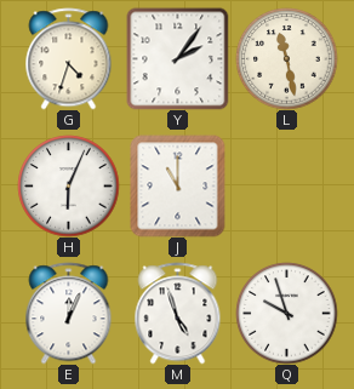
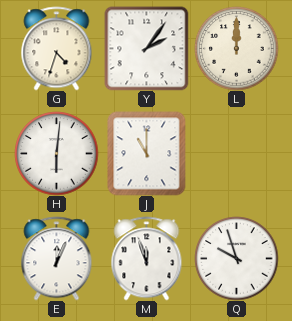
L: 11:28 -> 12:00
H: 6:04 -> 6:01
M: 4:57 -> 11:57
